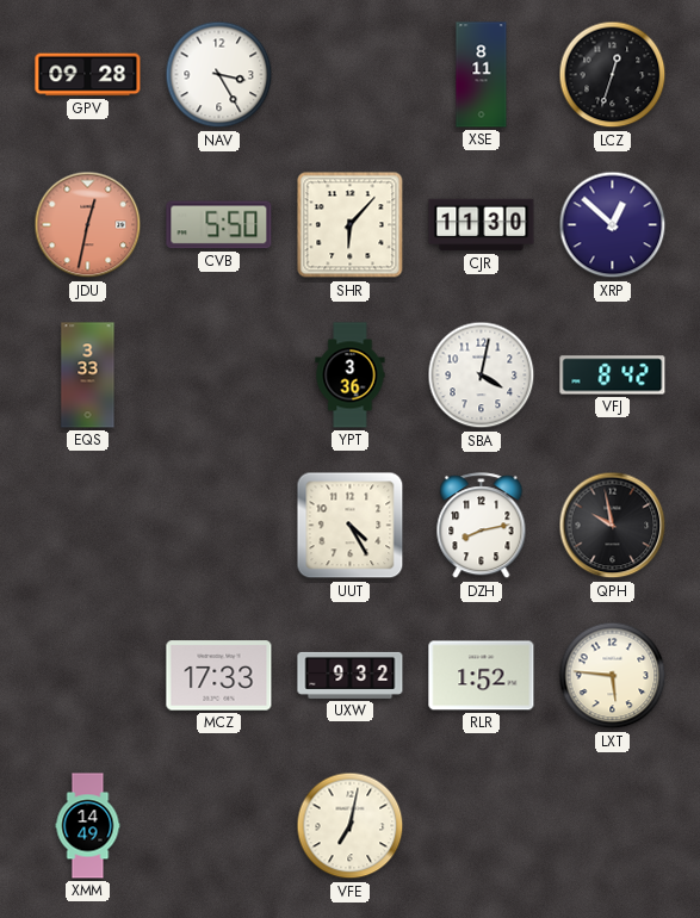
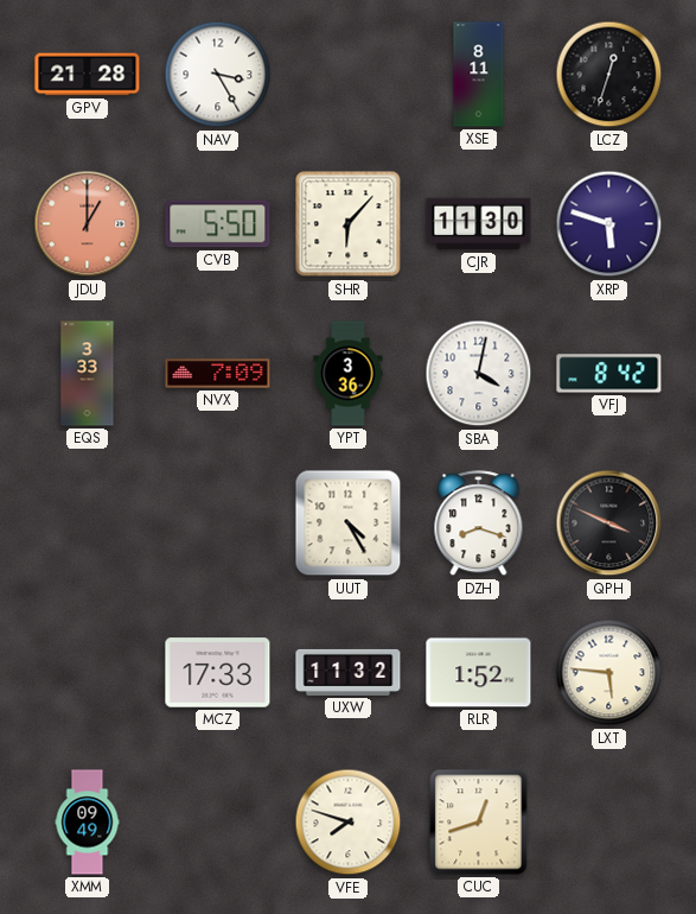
GPV: 09:28 -> 21:28
JDU: 12:32 -> 1:00
XRP: 12:52 -> 5:48
NVX: none -> 7:09
DZH: 8:13 -> 8:18
QPH: 9:58 -> 3:49
UXW: 9:32 -> 11:32
XMM: 14:49 -> 09:49
VFE: 7:02 -> 7:48
CUC: none -> 12:42
